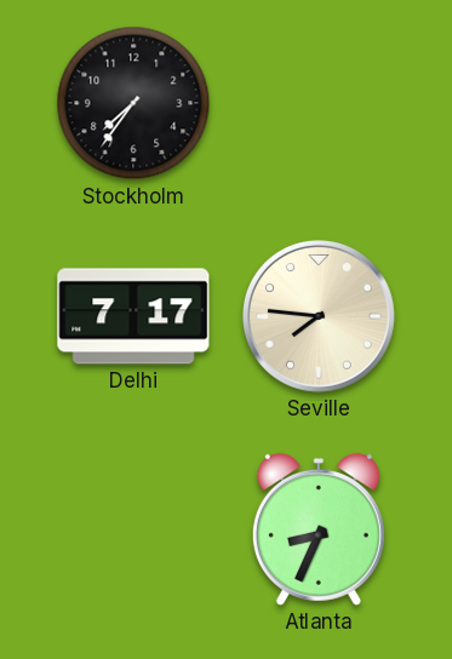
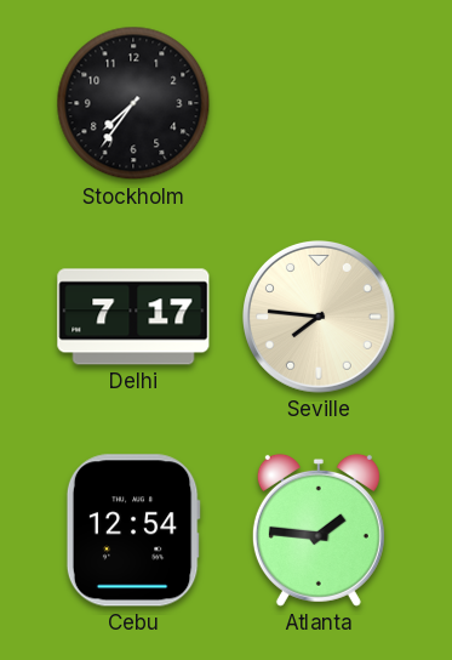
Cebu: none -> 12:54
Atlanta: 8:34 -> 1:46
